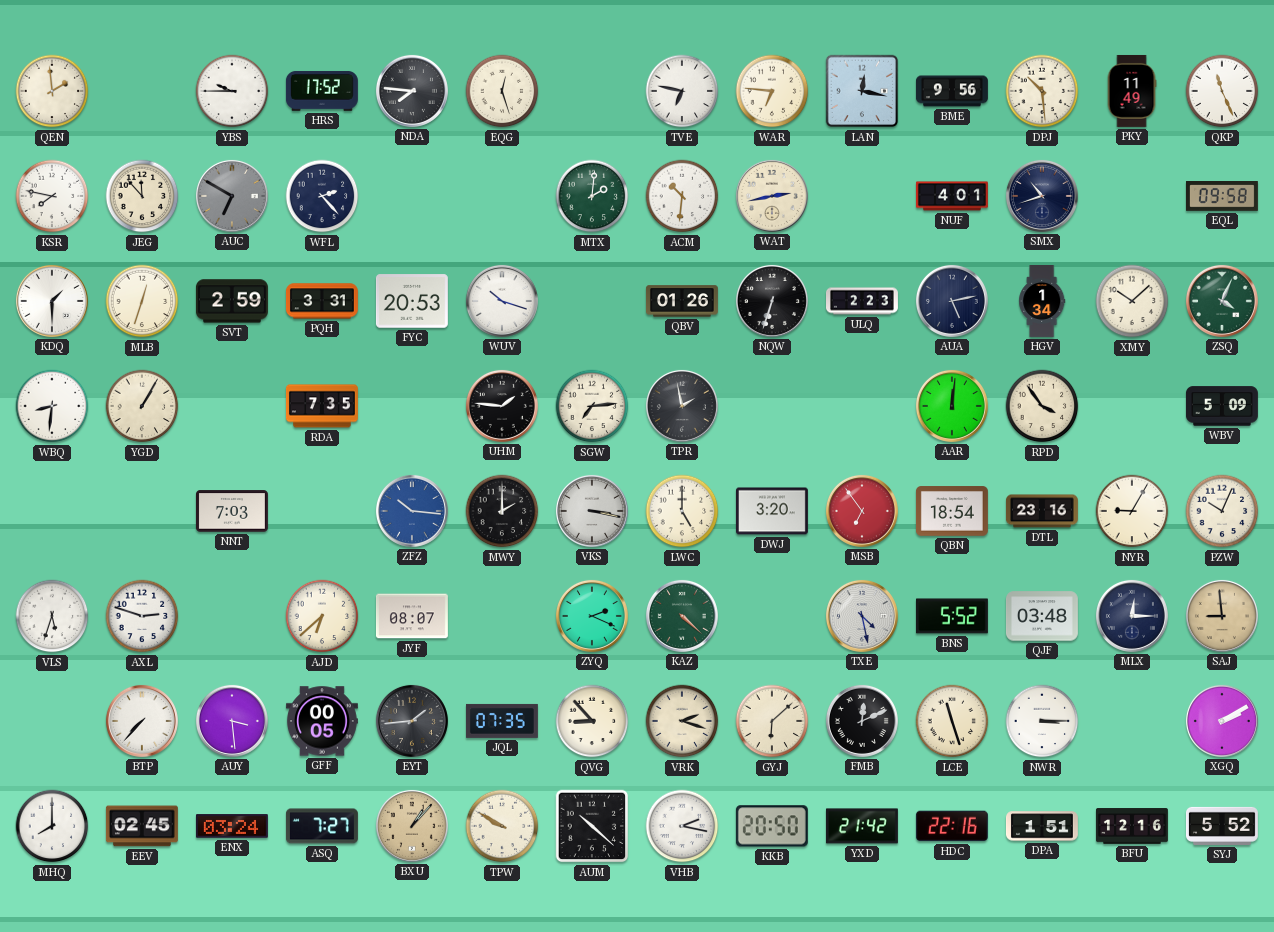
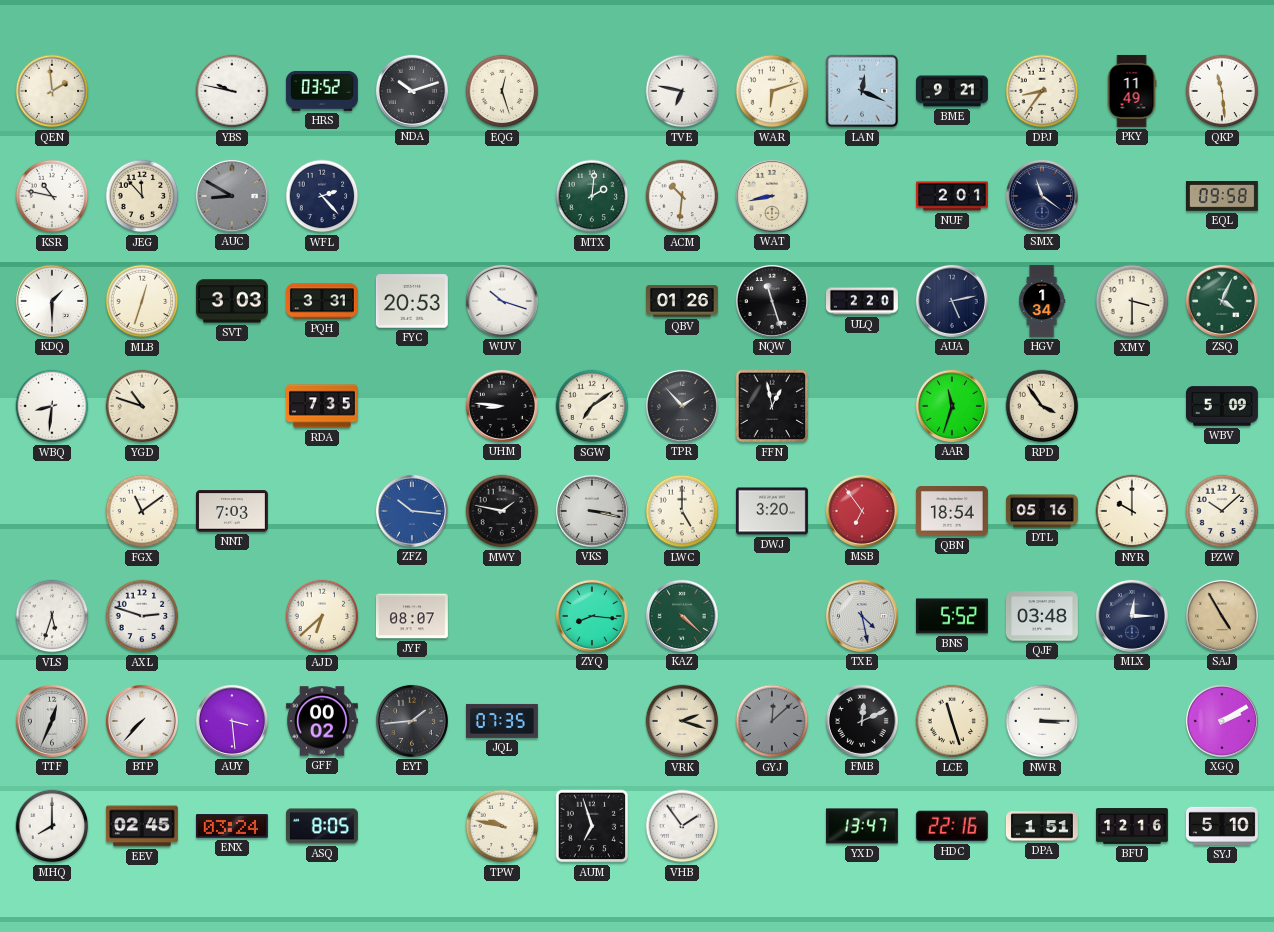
YBS: 9:45 -> 9:47
HRS: 17:52 -> 03:52
NDA: 7:46 -> 10:12
WAR: 6:46 -> 6:12
LAN: 12:17 -> 12:19
BME: 9:56 -> 9:21
DPJ: 10:29 -> 8:36
QKP: 11:26 -> 11:29
KSR: 7:47 -> 10:47
AUC: 6:50 -> 8:50
WAT: 2:43 -> 8:43
NUF: 4:01 -> 2:01
SMX: 10:42 -> 11:21
SVT: 2:59 -> 3:03
NQW: 6:33 -> 11:27
ULQ: 2:23 -> 2:20
XMY: 10:08 -> 3:30
YGD: 1:05 -> 10:48
UHM: 1:46 -> 8:46
SGW: 7:14 -> 7:09
TPR: 1:58 -> 1:53
FFN: none -> 12:58
AAR: 12:01 -> 11:33
FGX: none -> 11:09
MWY: 2:00 -> 1:47
DTL: 23:16 -> 05:16
NYR: 9:05 -> 10:00
PZW: 10:04 -> 10:08
ZYQ: 2:19 -> 8:16
SAJ: 8:59 -> 4:55
TTF: none -> 12:34
GFF: 00:05 -> 00:02
QVG: 8:53 -> none
GYJ: 6:08 -> 12:08
GYJ dial: cream -> grey
ASQ: 7:27 -> 8:05
BXU: 1:07 -> none
TPW: 9:50 -> 9:47
AUM: 10:22 -> 6:57
VHB: 2:17 -> 1:54
KKB: 20:50 -> none
YXD: 21:42 -> 13:47
SYJ: 5:52 -> 5:10
